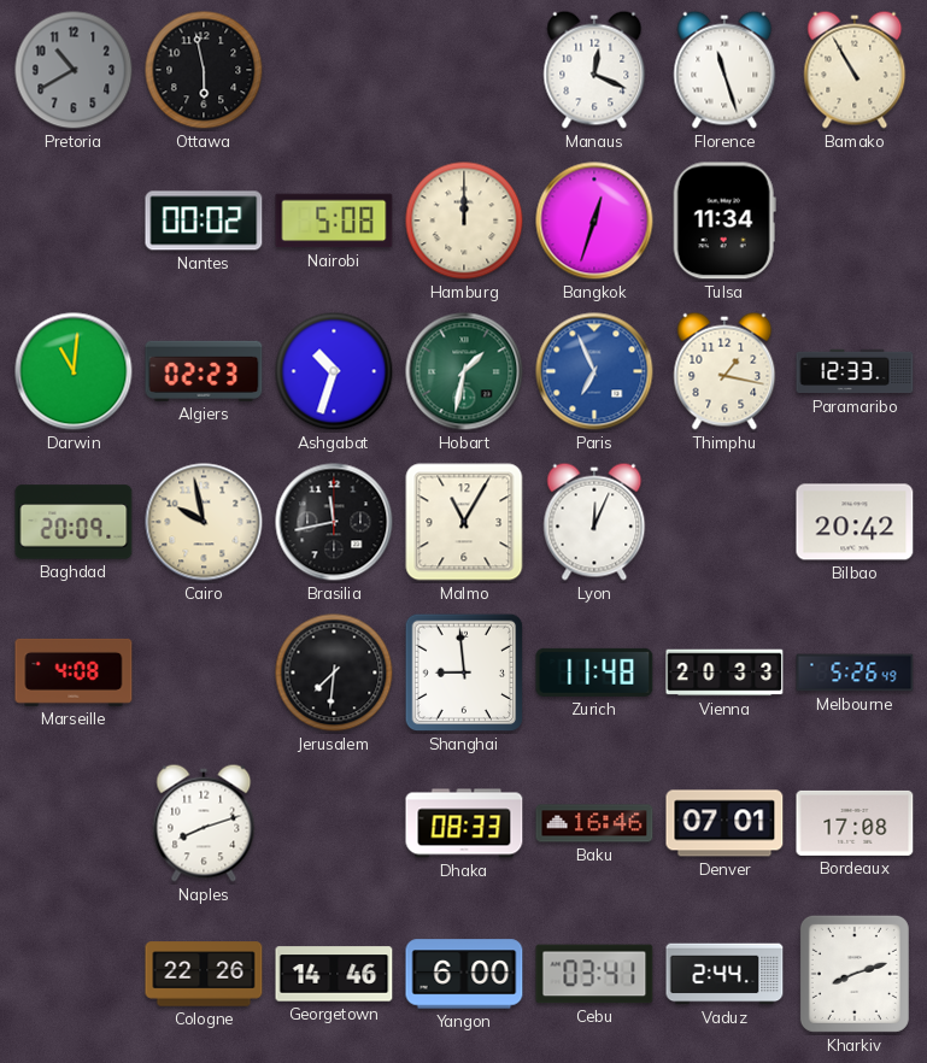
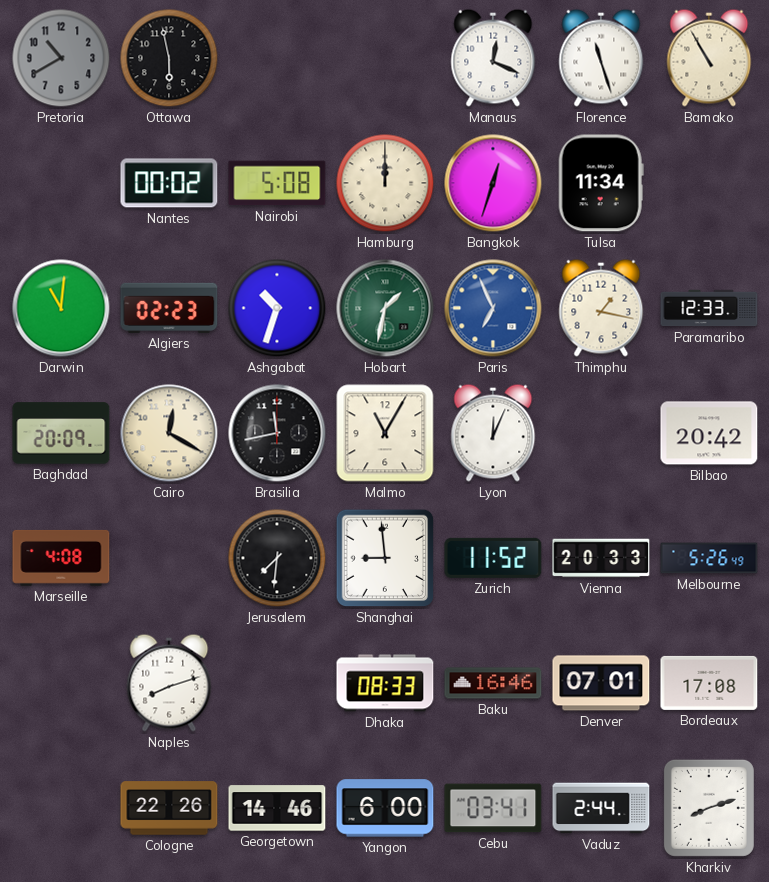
Cairo: 9:58 -> 12:20
Zurich: 11:48 -> 11:52
